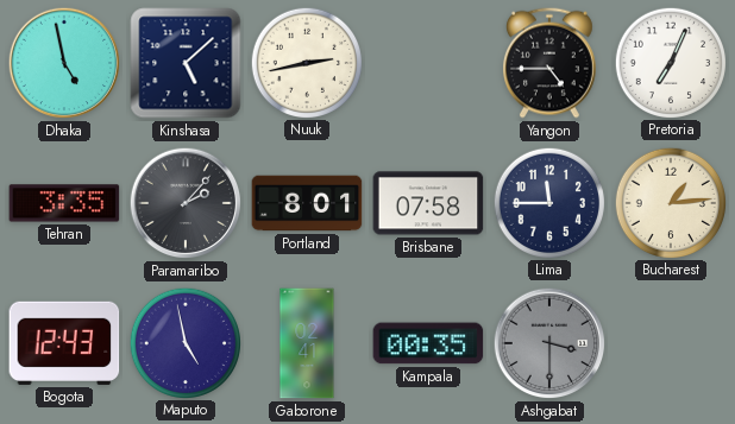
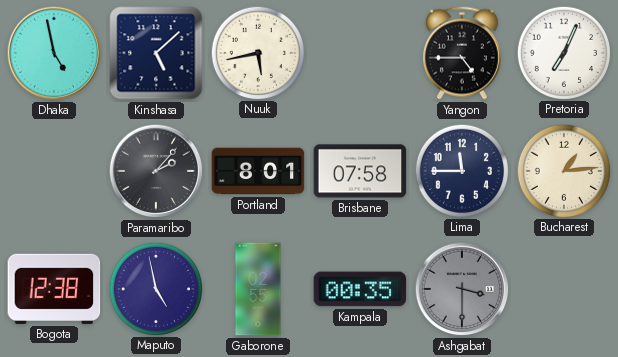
Nuuk: 2:43 -> 5:43
Tehran: 3:35 -> none
Bogota: 12:43 -> 12:38
Gaborone: 02:41 -> 02:55
